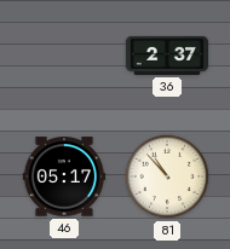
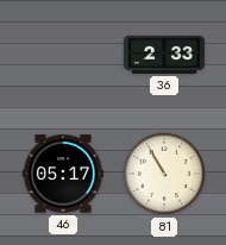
36: 2:37 -> 2:33
81: 10:53 -> 10:55
